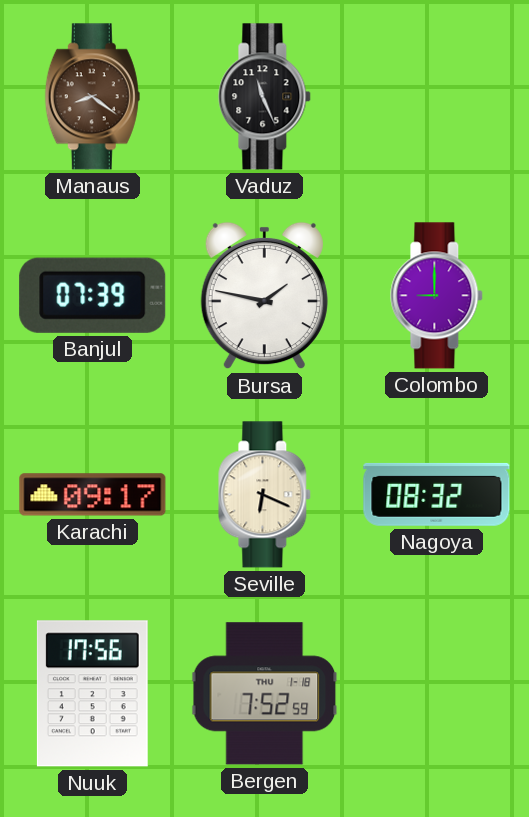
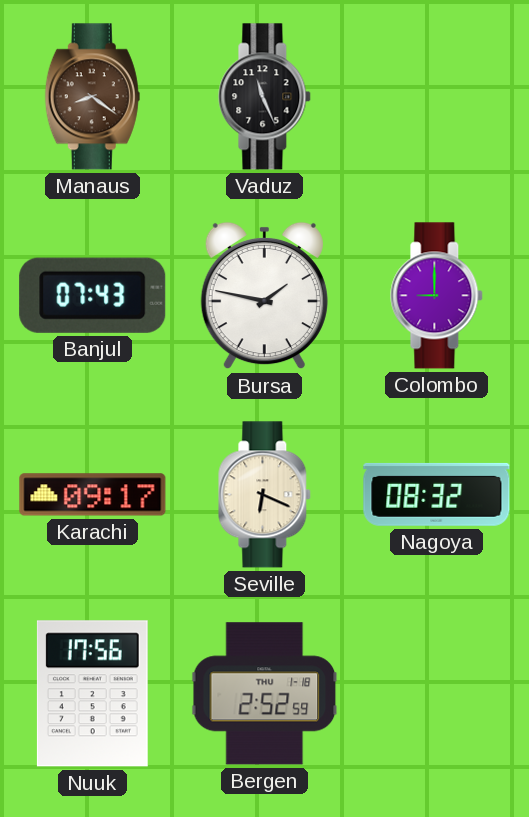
Banjul: 07:39 -> 07:43
Bergen: 7:52 -> 2:52
